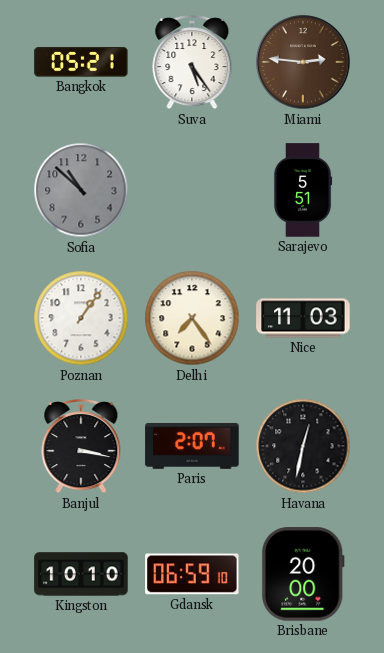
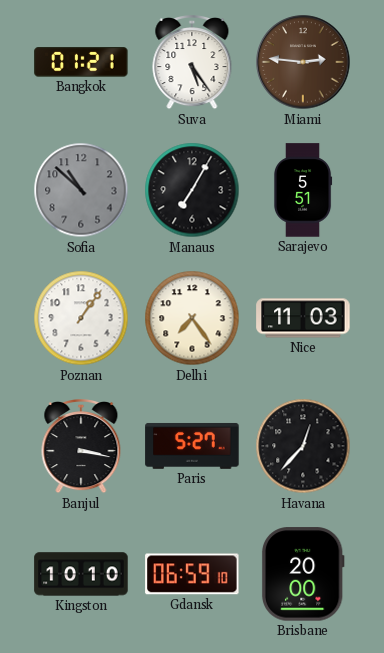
Bangkok: 05:21 -> 01:21
Manaus: none -> 7:05
Paris: 2:07 -> 5:27
Havana: 12:32 -> 12:37
